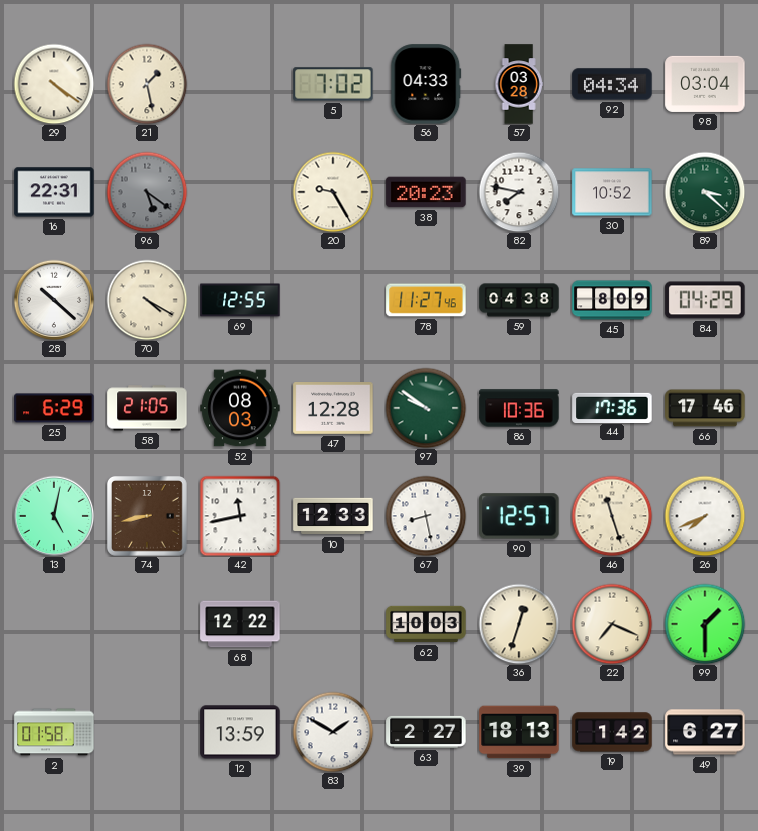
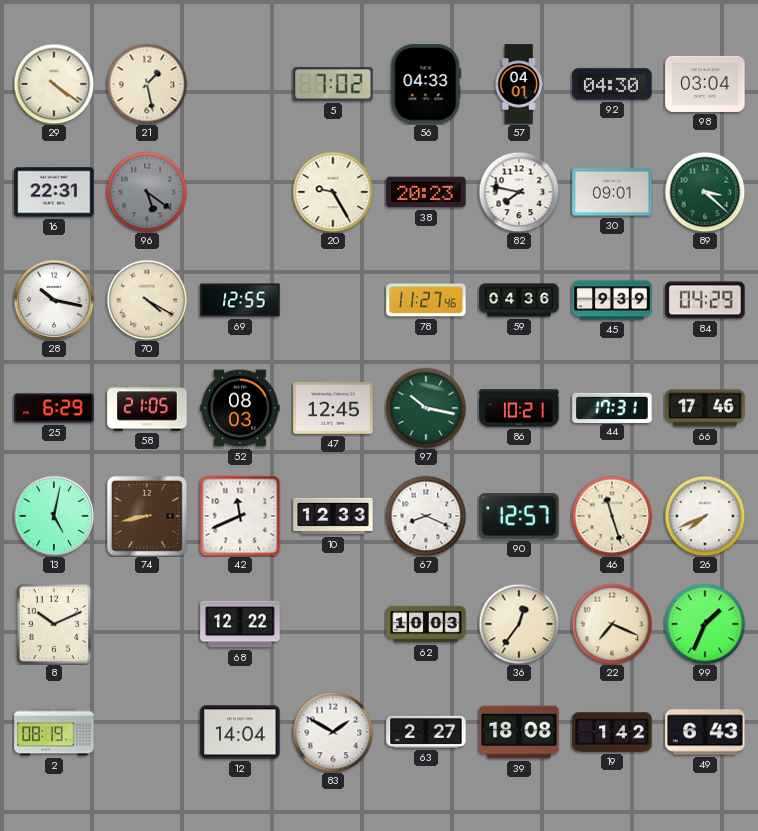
57: 03:28 -> 04:01
92: 04:34 -> 04:30
30: 10:52 -> 09:01
28: 10:22 -> 10:17
59: 04:38 -> 04:36
45: 8:09 -> 9:39
47: 12:28 -> 12:45
97: 9:51 -> 10:17
86: 10:36 -> 10:21
44: 17:36 -> 17:31
42: 11:43 -> 11:41
67: 8:28 -> 8:19
8: none -> 10:11
36: 12:33 -> 12:36
99: 1:30 -> 1:34
2: 01:58 -> 08:19
12: 13:59 -> 14:04
39: 18:13 -> 18:08
49: 6:27 -> 6:43
